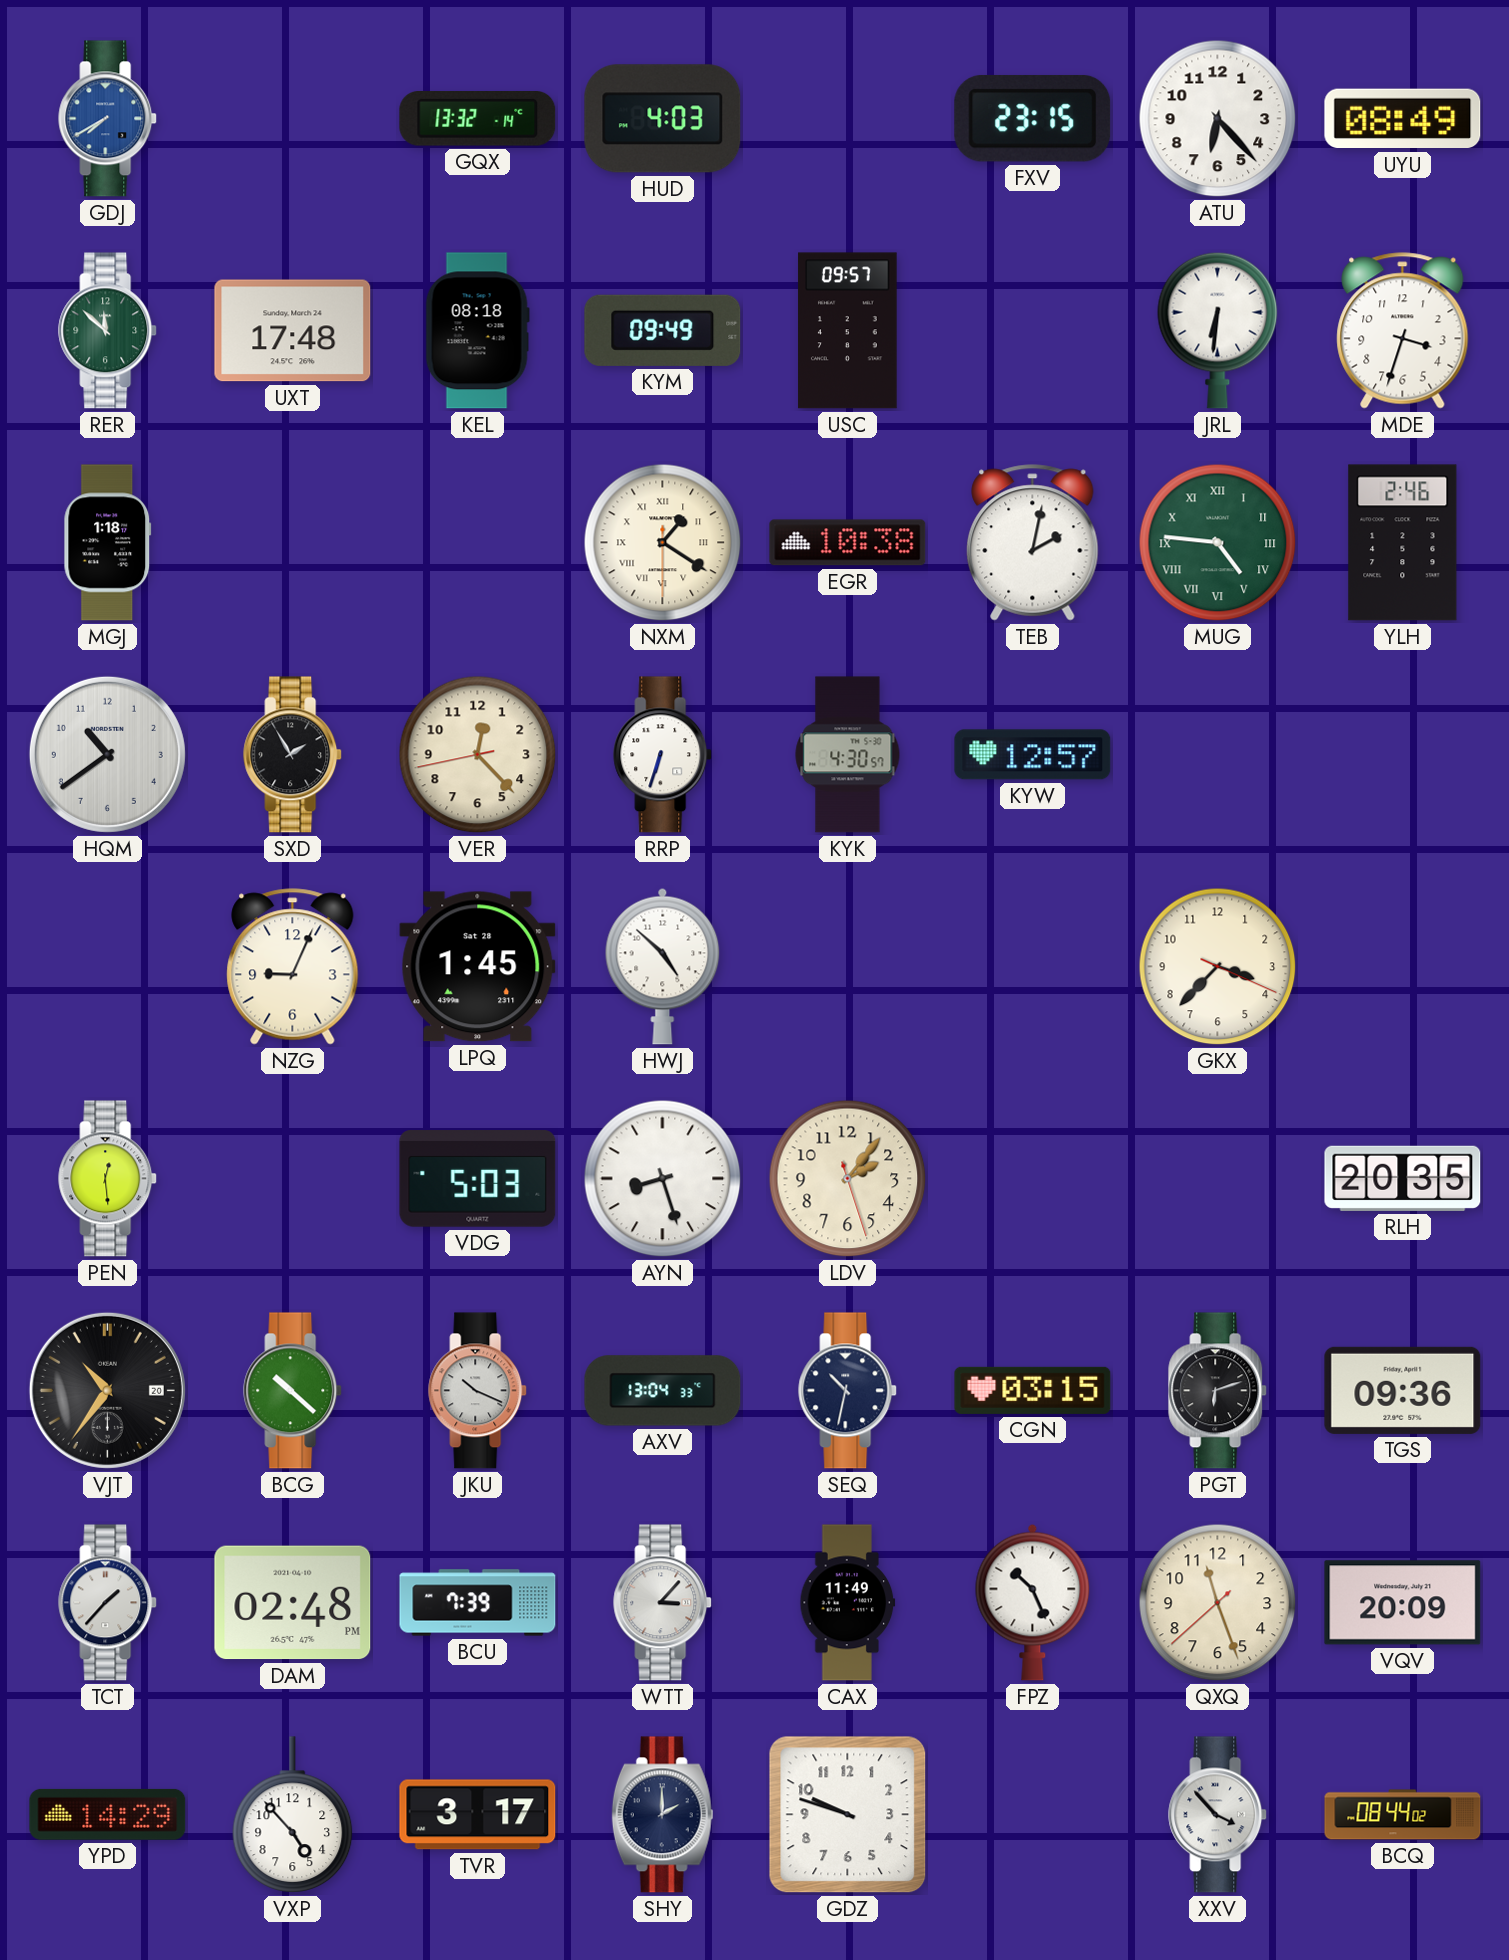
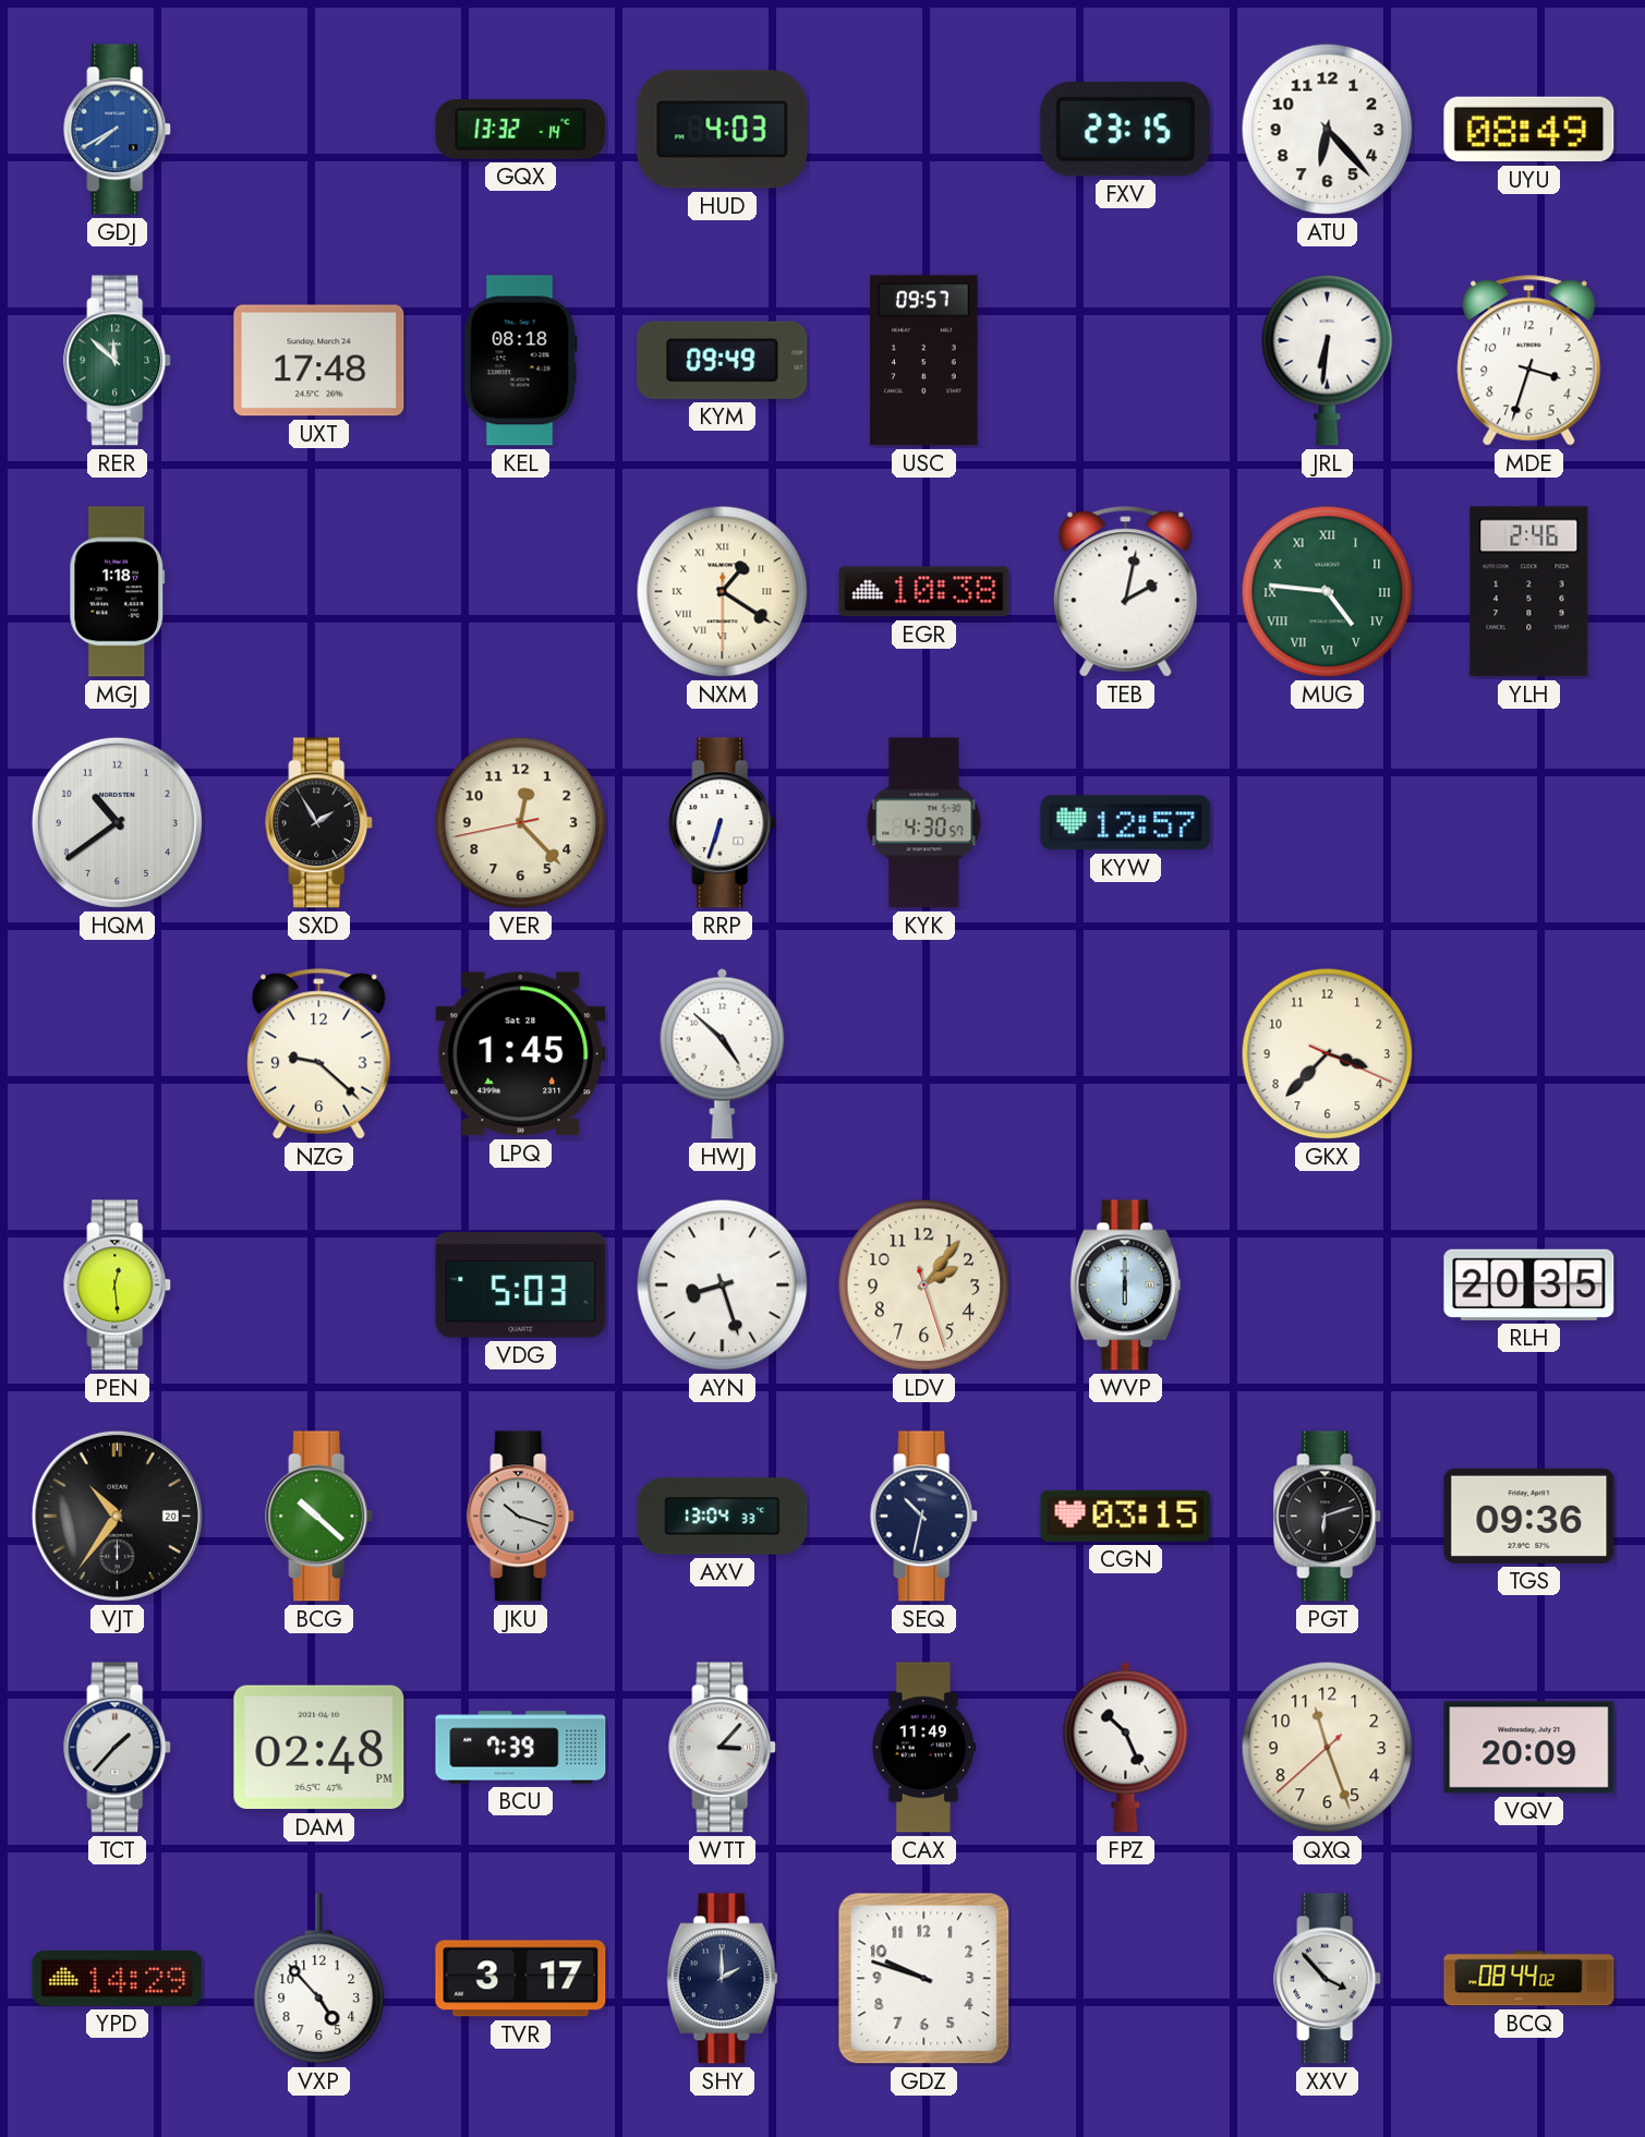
NZG: 9:04 -> 9:22
WVP: none -> 6:00
JKU: 10:19 -> 10:18
